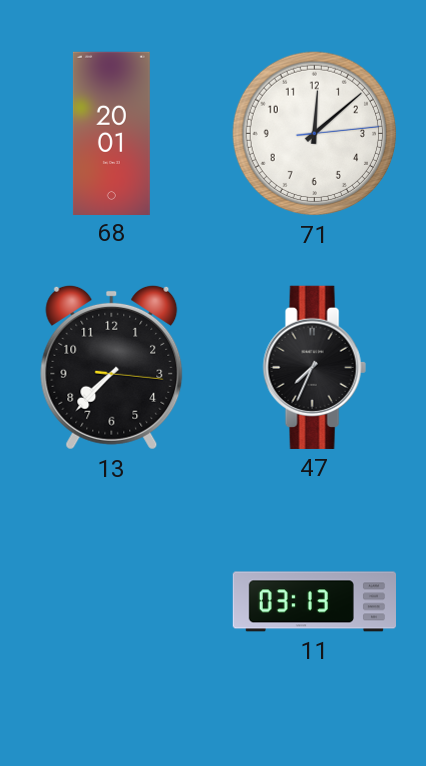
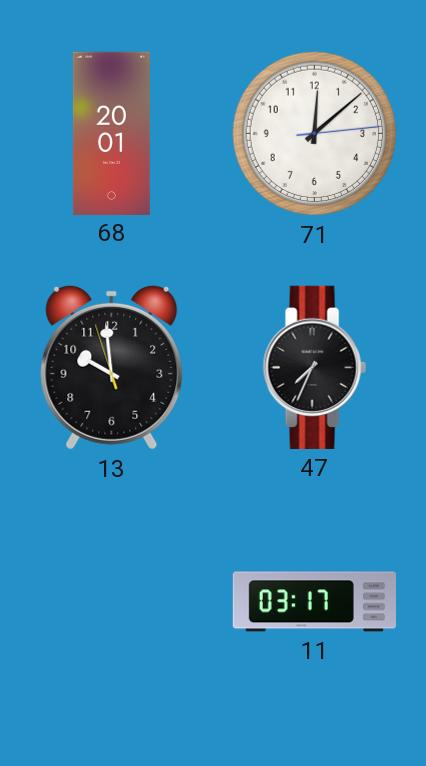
13: 7:37 -> 9:58
11: 03:13 -> 03:17
